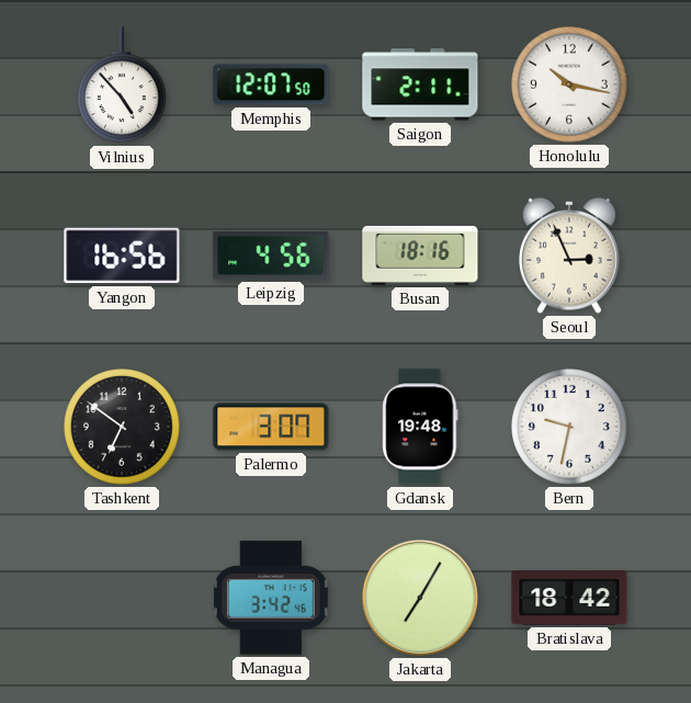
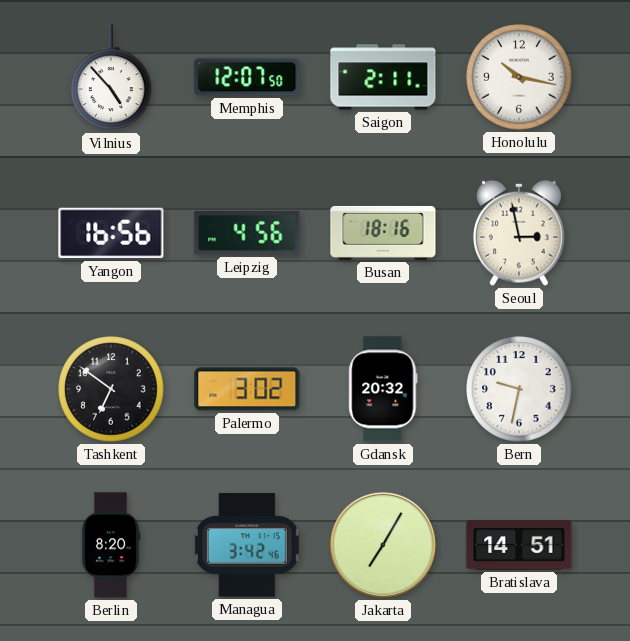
Seoul: 2:56 -> 2:58
Palermo: 3:07 -> 3:02
Gdansk: 19:48 -> 20:32
Berlin: none -> 8:20
Bratislava: 18:42 -> 14:51
